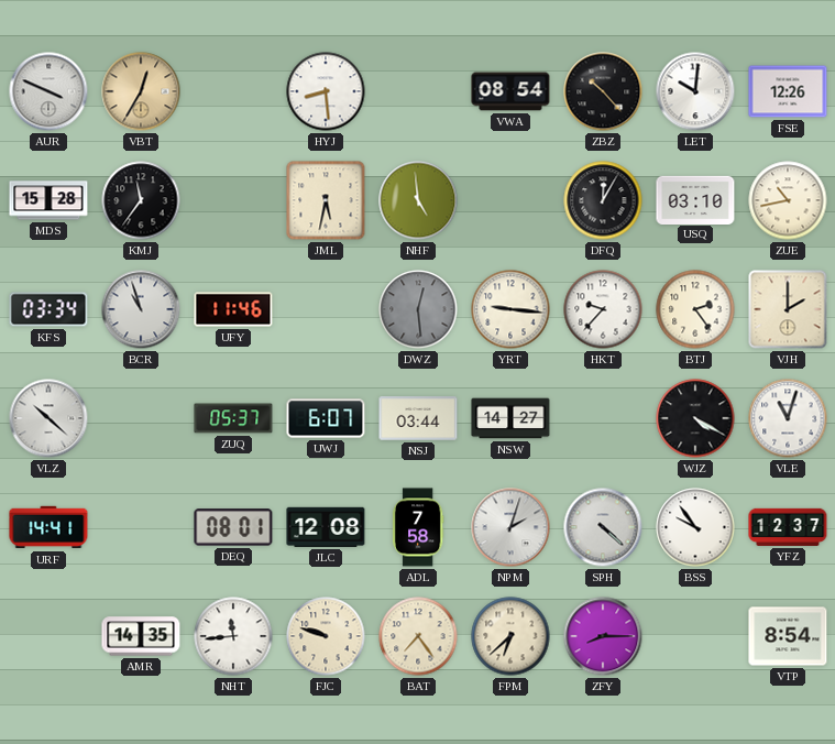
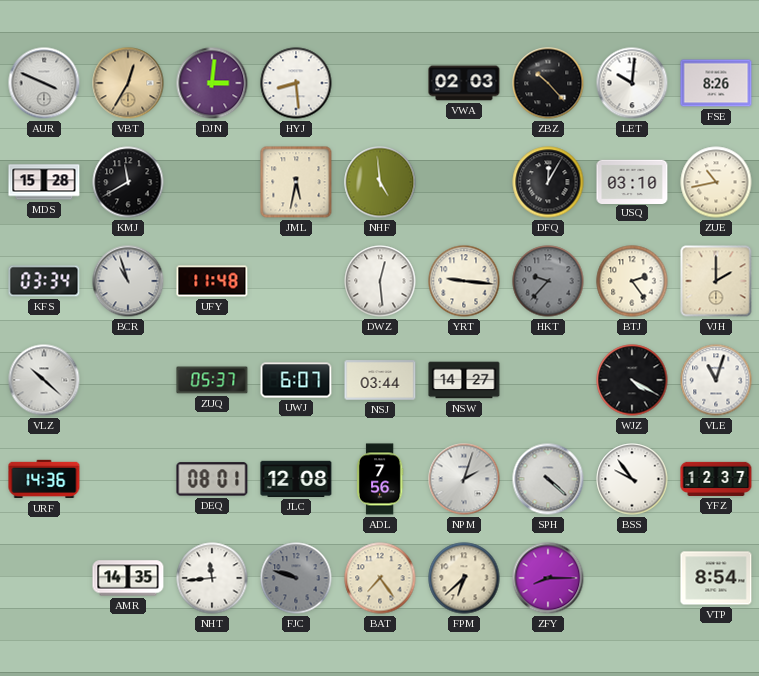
DJN: none -> 3:01
VWA: 08:54 -> 02:03
FSE: 12:26 -> 8:26
KMJ: 11:36 -> 11:40
UFY: 11:46 -> 11:48
DWZ dial: grey -> white
HKT dial: white -> grey
URF: 14:41 -> 14:36
ADL: 7:58 -> 7:56
FJC dial: cream -> grey
